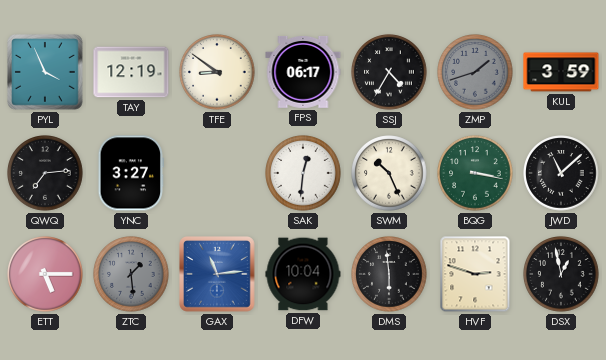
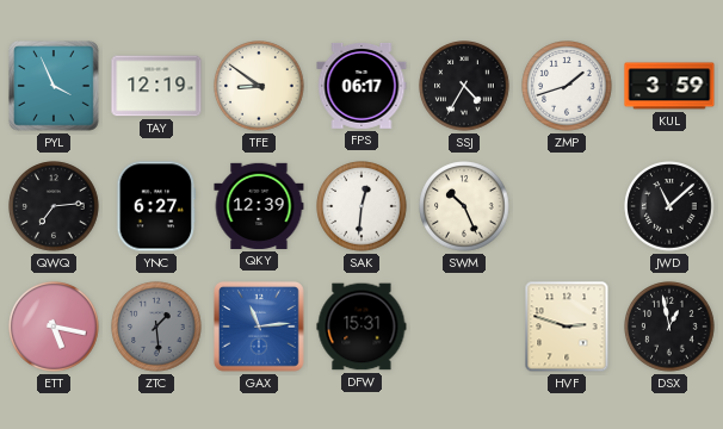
ZMP dial: grey -> white
YNC: 3:27 -> 6:27
QKY: none -> 12:39
BQG: 3:17 -> none
ETT: 5:15 -> 5:17
DFW: 10:04 -> 15:31
DMS: 5:59 -> none
